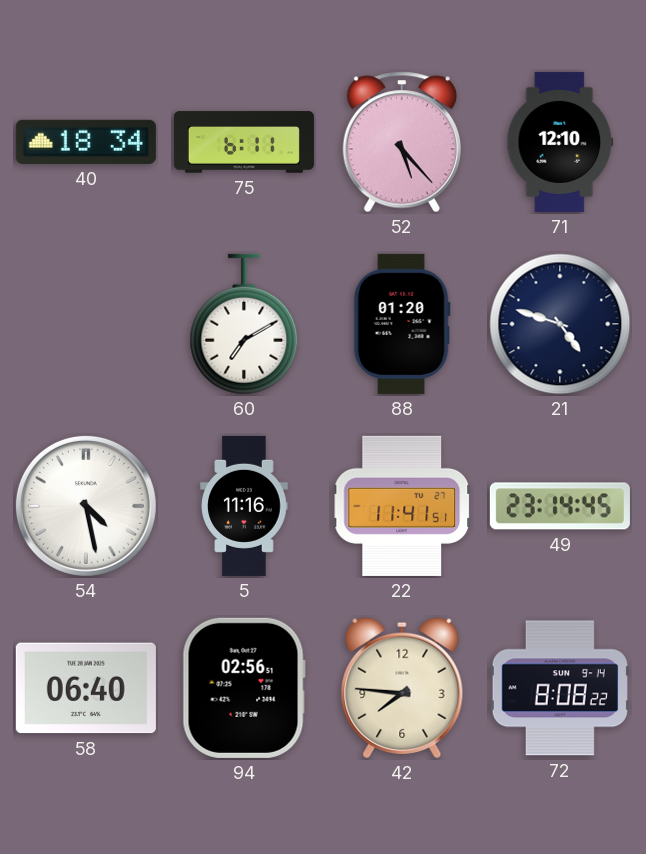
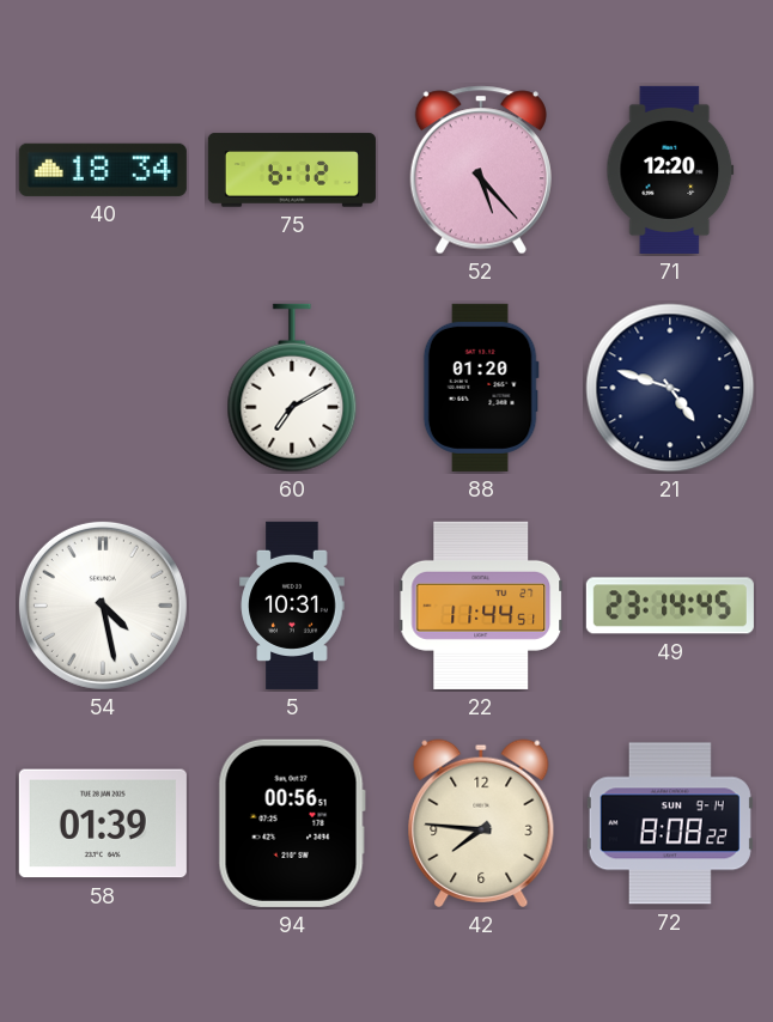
75: 6:11 -> 6:12
71: 12:10 -> 12:20
5: 11:16 -> 10:31
22: 11:41 -> 11:44
58: 06:40 -> 01:39
94: 02:56 -> 00:56
